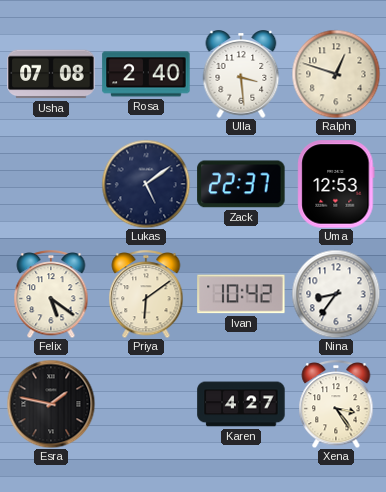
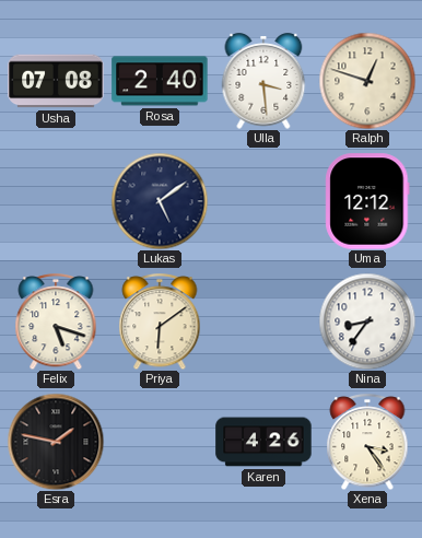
Zack: 22:37 -> none
Uma: 12:53 -> 12:12
Felix: 5:21 -> 5:18
Ivan: 10:42 -> none
Karen: 4:27 -> 4:26
